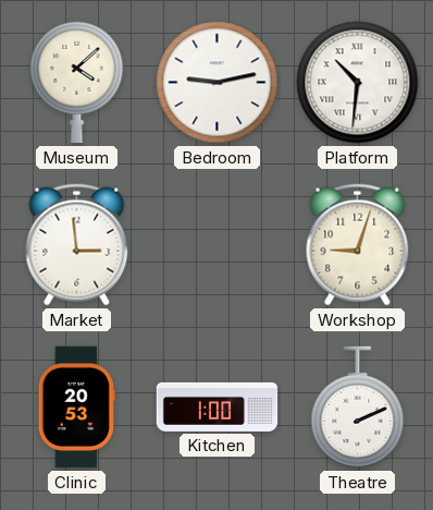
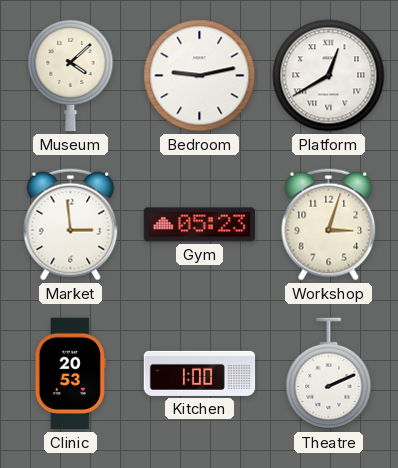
Platform: 10:31 -> 12:40
Gym: none -> 05:23
Workshop: 9:03 -> 3:03
